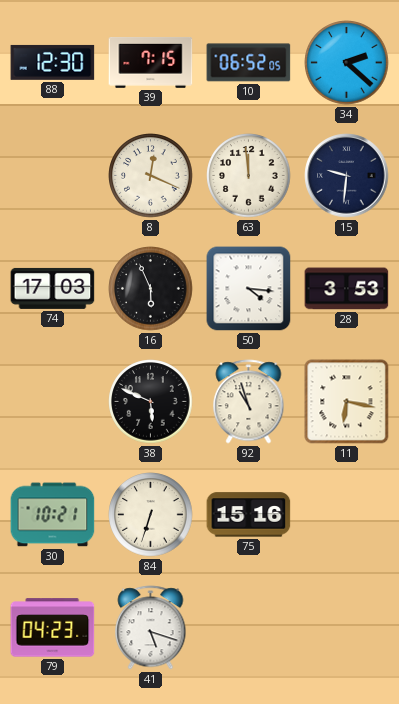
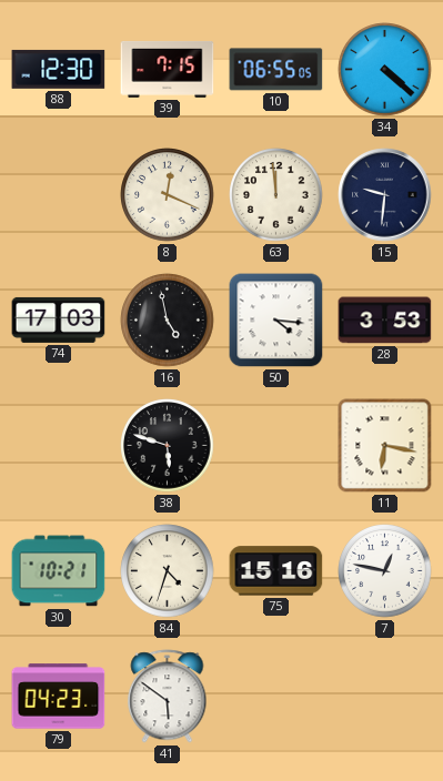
10: 06:52 -> 06:55
34: 2:22 -> 4:22
16: 5:56 -> 4:58
38: 5:49 -> 5:48
92: 10:57 -> none
84: 6:33 -> 4:33
7: none -> 12:47
41: 5:18 -> 5:51
